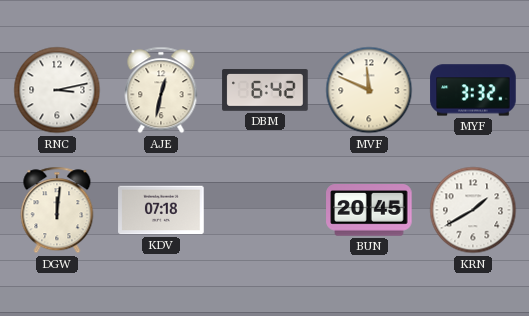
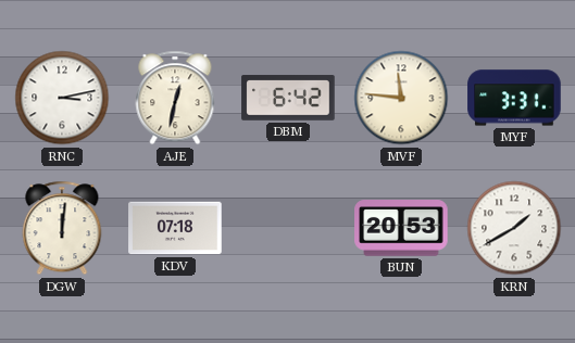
MVF: 11:49 -> 11:46
MYF: 3:32 -> 3:31
BUN: 20:45 -> 20:53
